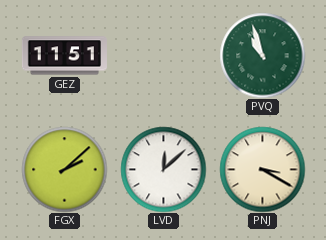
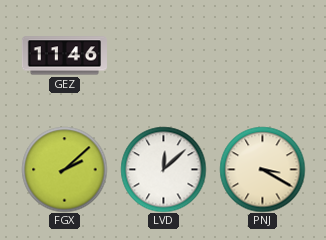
GEZ: 11:51 -> 11:46
PVQ: 10:57 -> none
